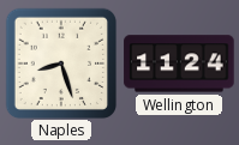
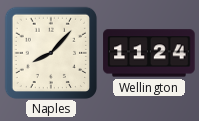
Naples: 8:27 -> 8:07
